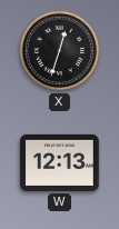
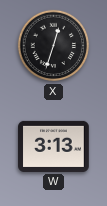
W: 12:13 -> 3:13
